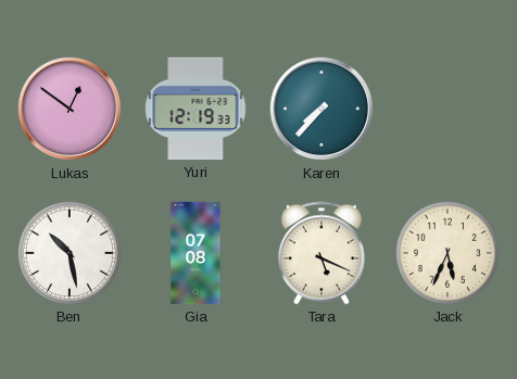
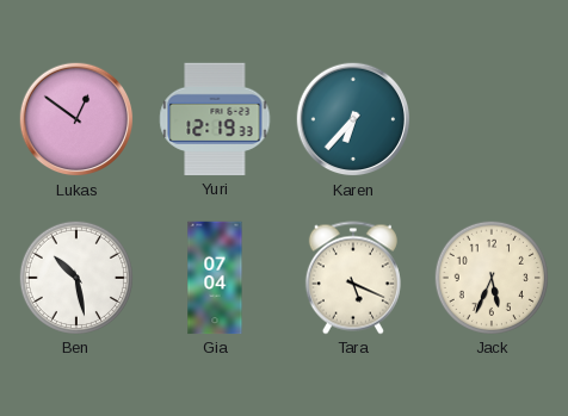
Karen: 7:37 -> 6:37
Gia: 07:08 -> 07:04
